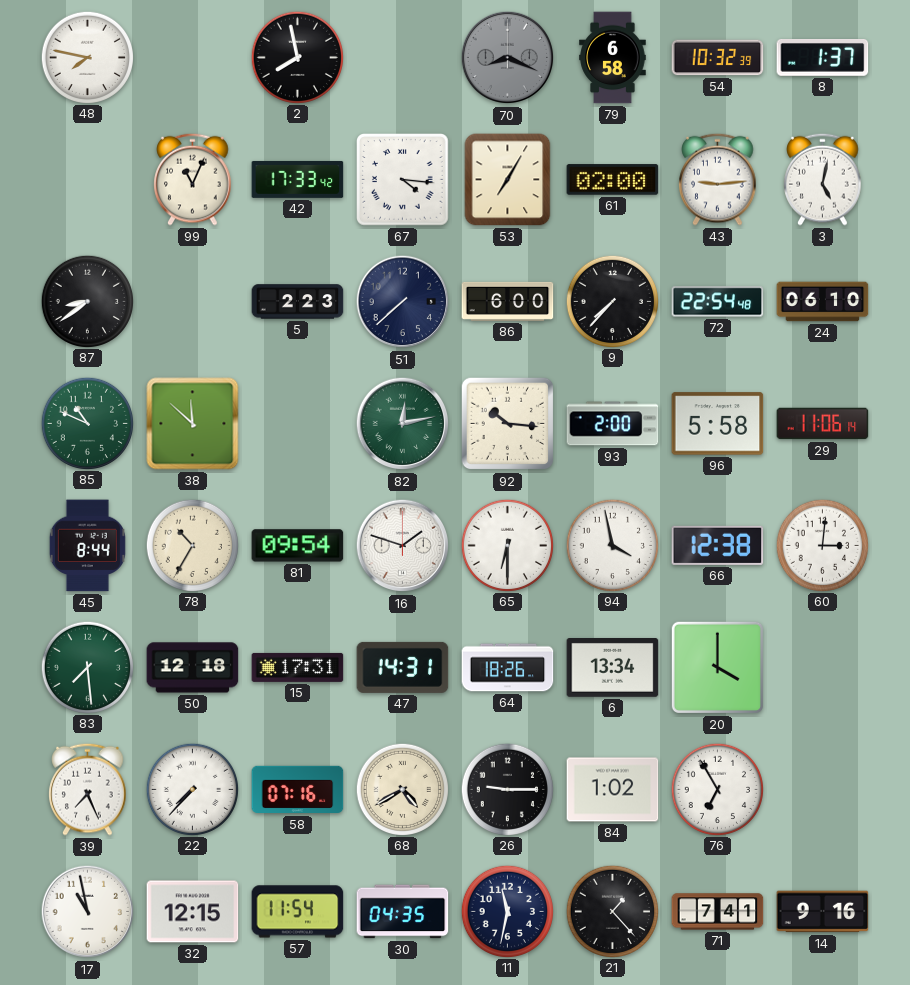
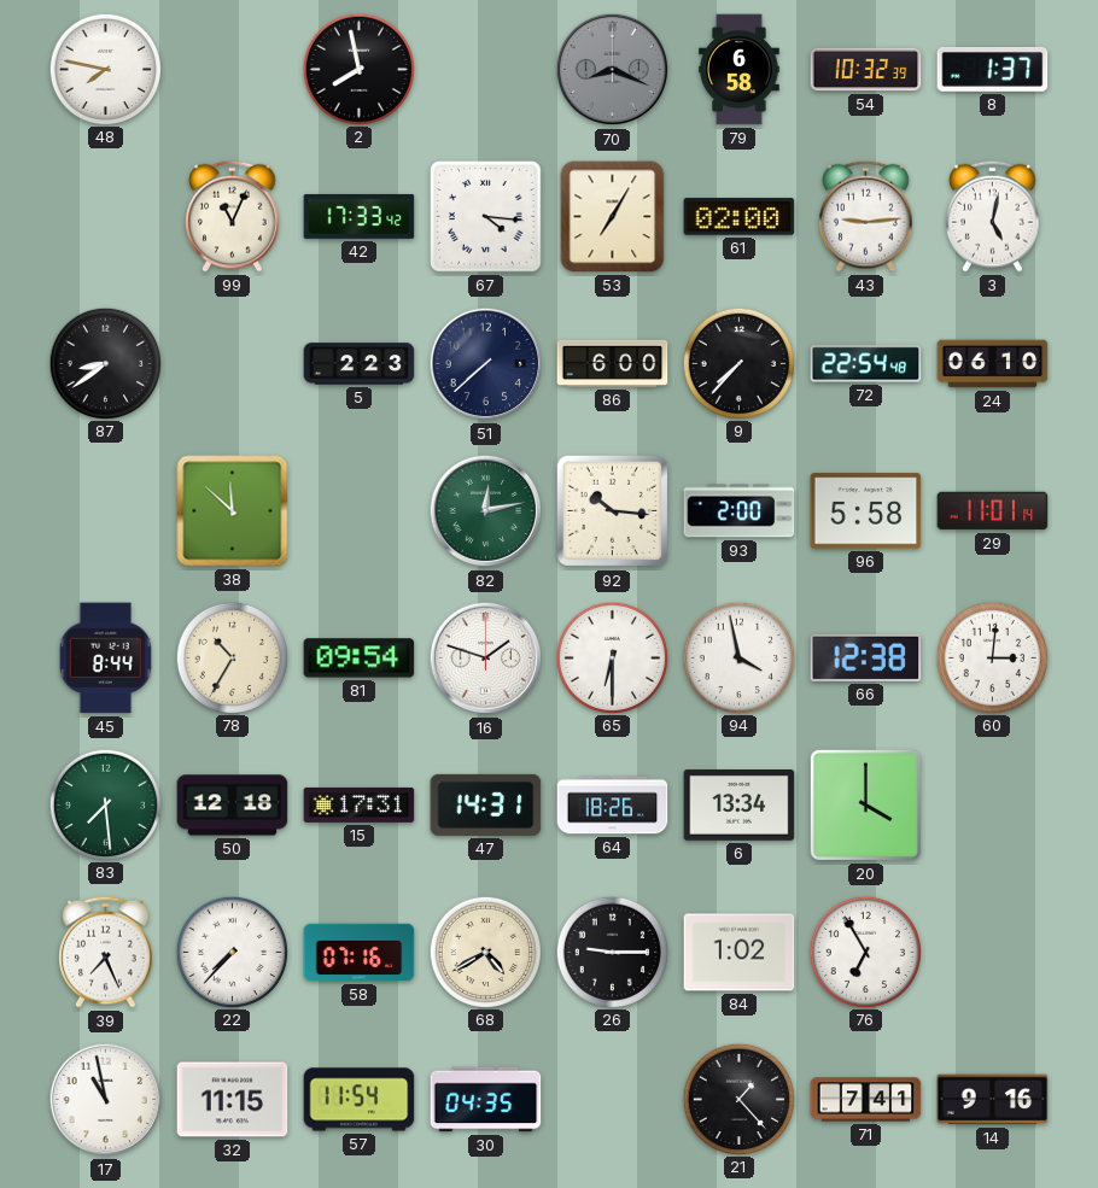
85: 10:49 -> none
29: 11:06 -> 11:01
32: 12:15 -> 11:15
11: 11:32 -> none
